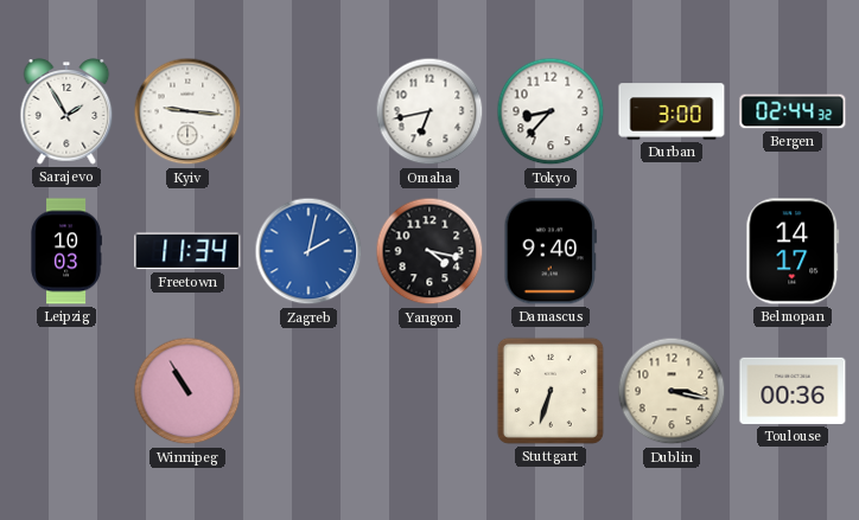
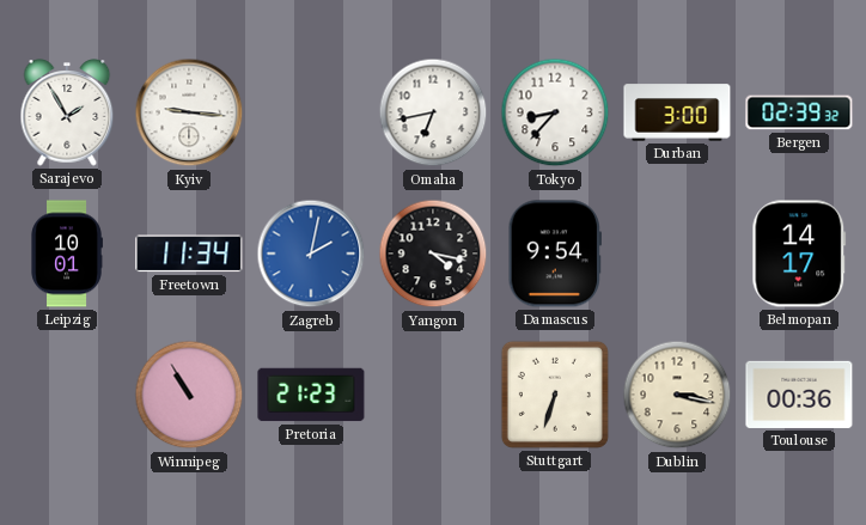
Bergen: 02:44 -> 02:39
Leipzig: 10:03 -> 10:01
Damascus: 9:40 -> 9:54
Pretoria: none -> 21:23
